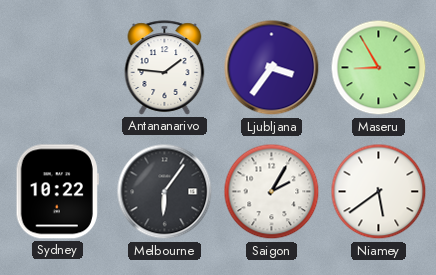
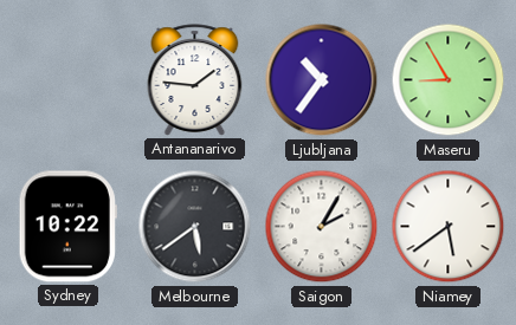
Ljubljana: 3:36 -> 10:36
Melbourne: 6:06 -> 5:39
